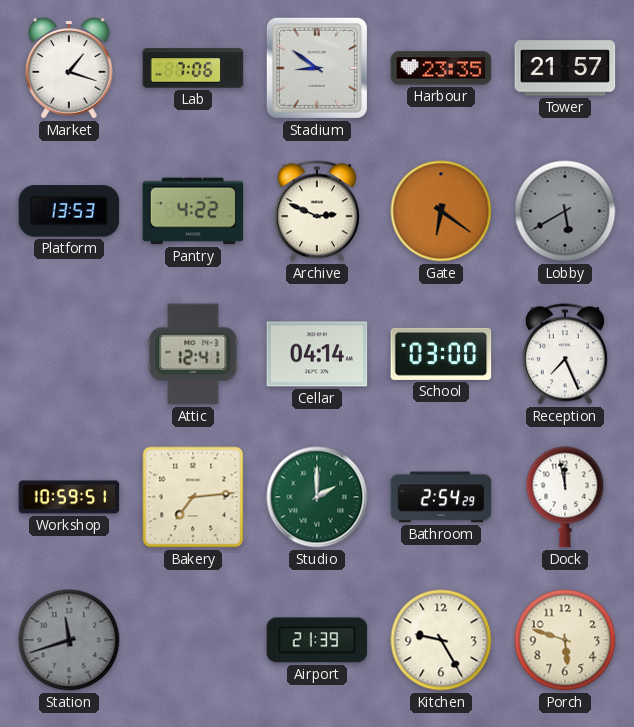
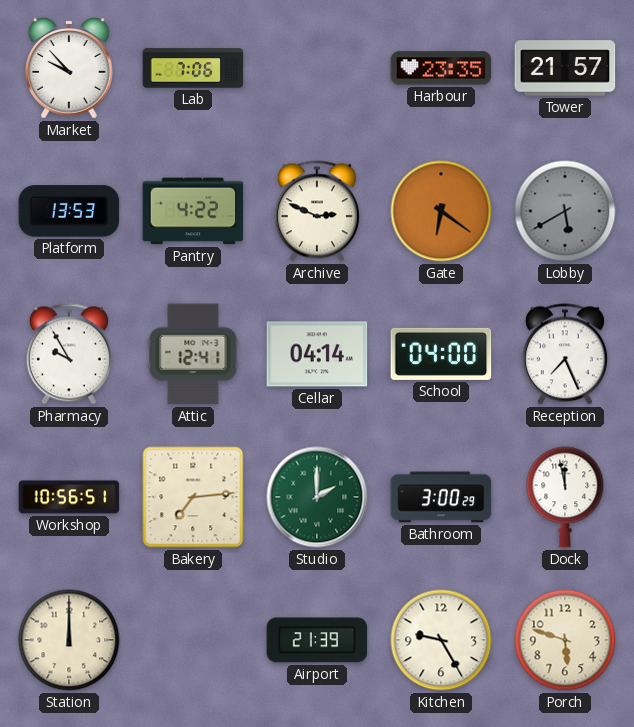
Market: 1:18 -> 9:53
Stadium: 8:51 -> none
Pharmacy: none -> 9:55
School: 03:00 -> 04:00
Workshop: 10:59 -> 10:56
Bathroom: 2:54 -> 3:00
Station: 11:42 -> 12:00
Station dial: grey -> cream
